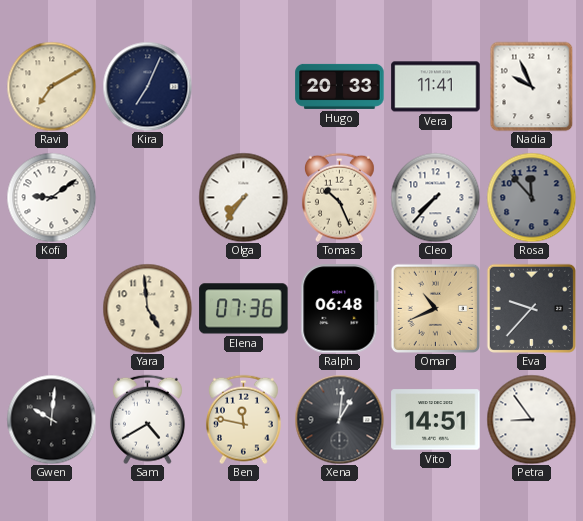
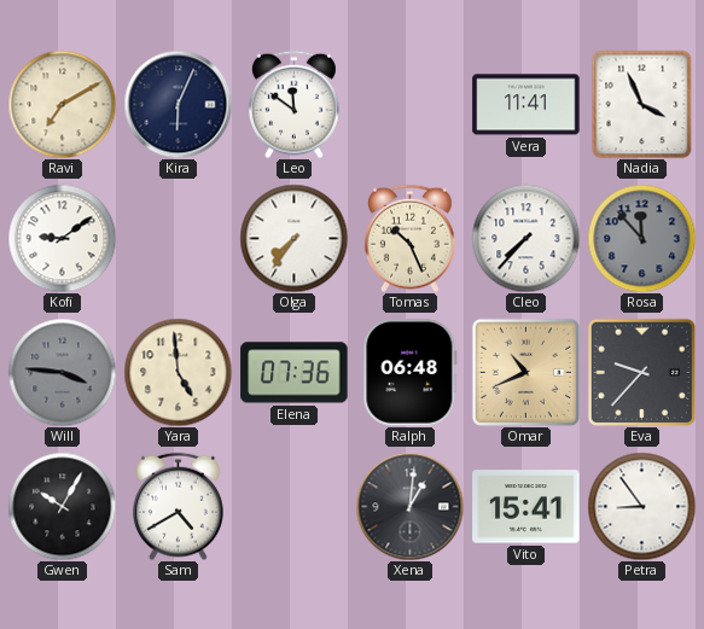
Kira: 7:04 -> 6:04
Leo: none -> 11:51
Hugo: 20:33 -> none
Nadia: 9:56 -> 3:56
Will: none -> 3:46
Gwen: 10:01 -> 10:05
Ben: 11:47 -> none
Vito: 14:51 -> 15:41
